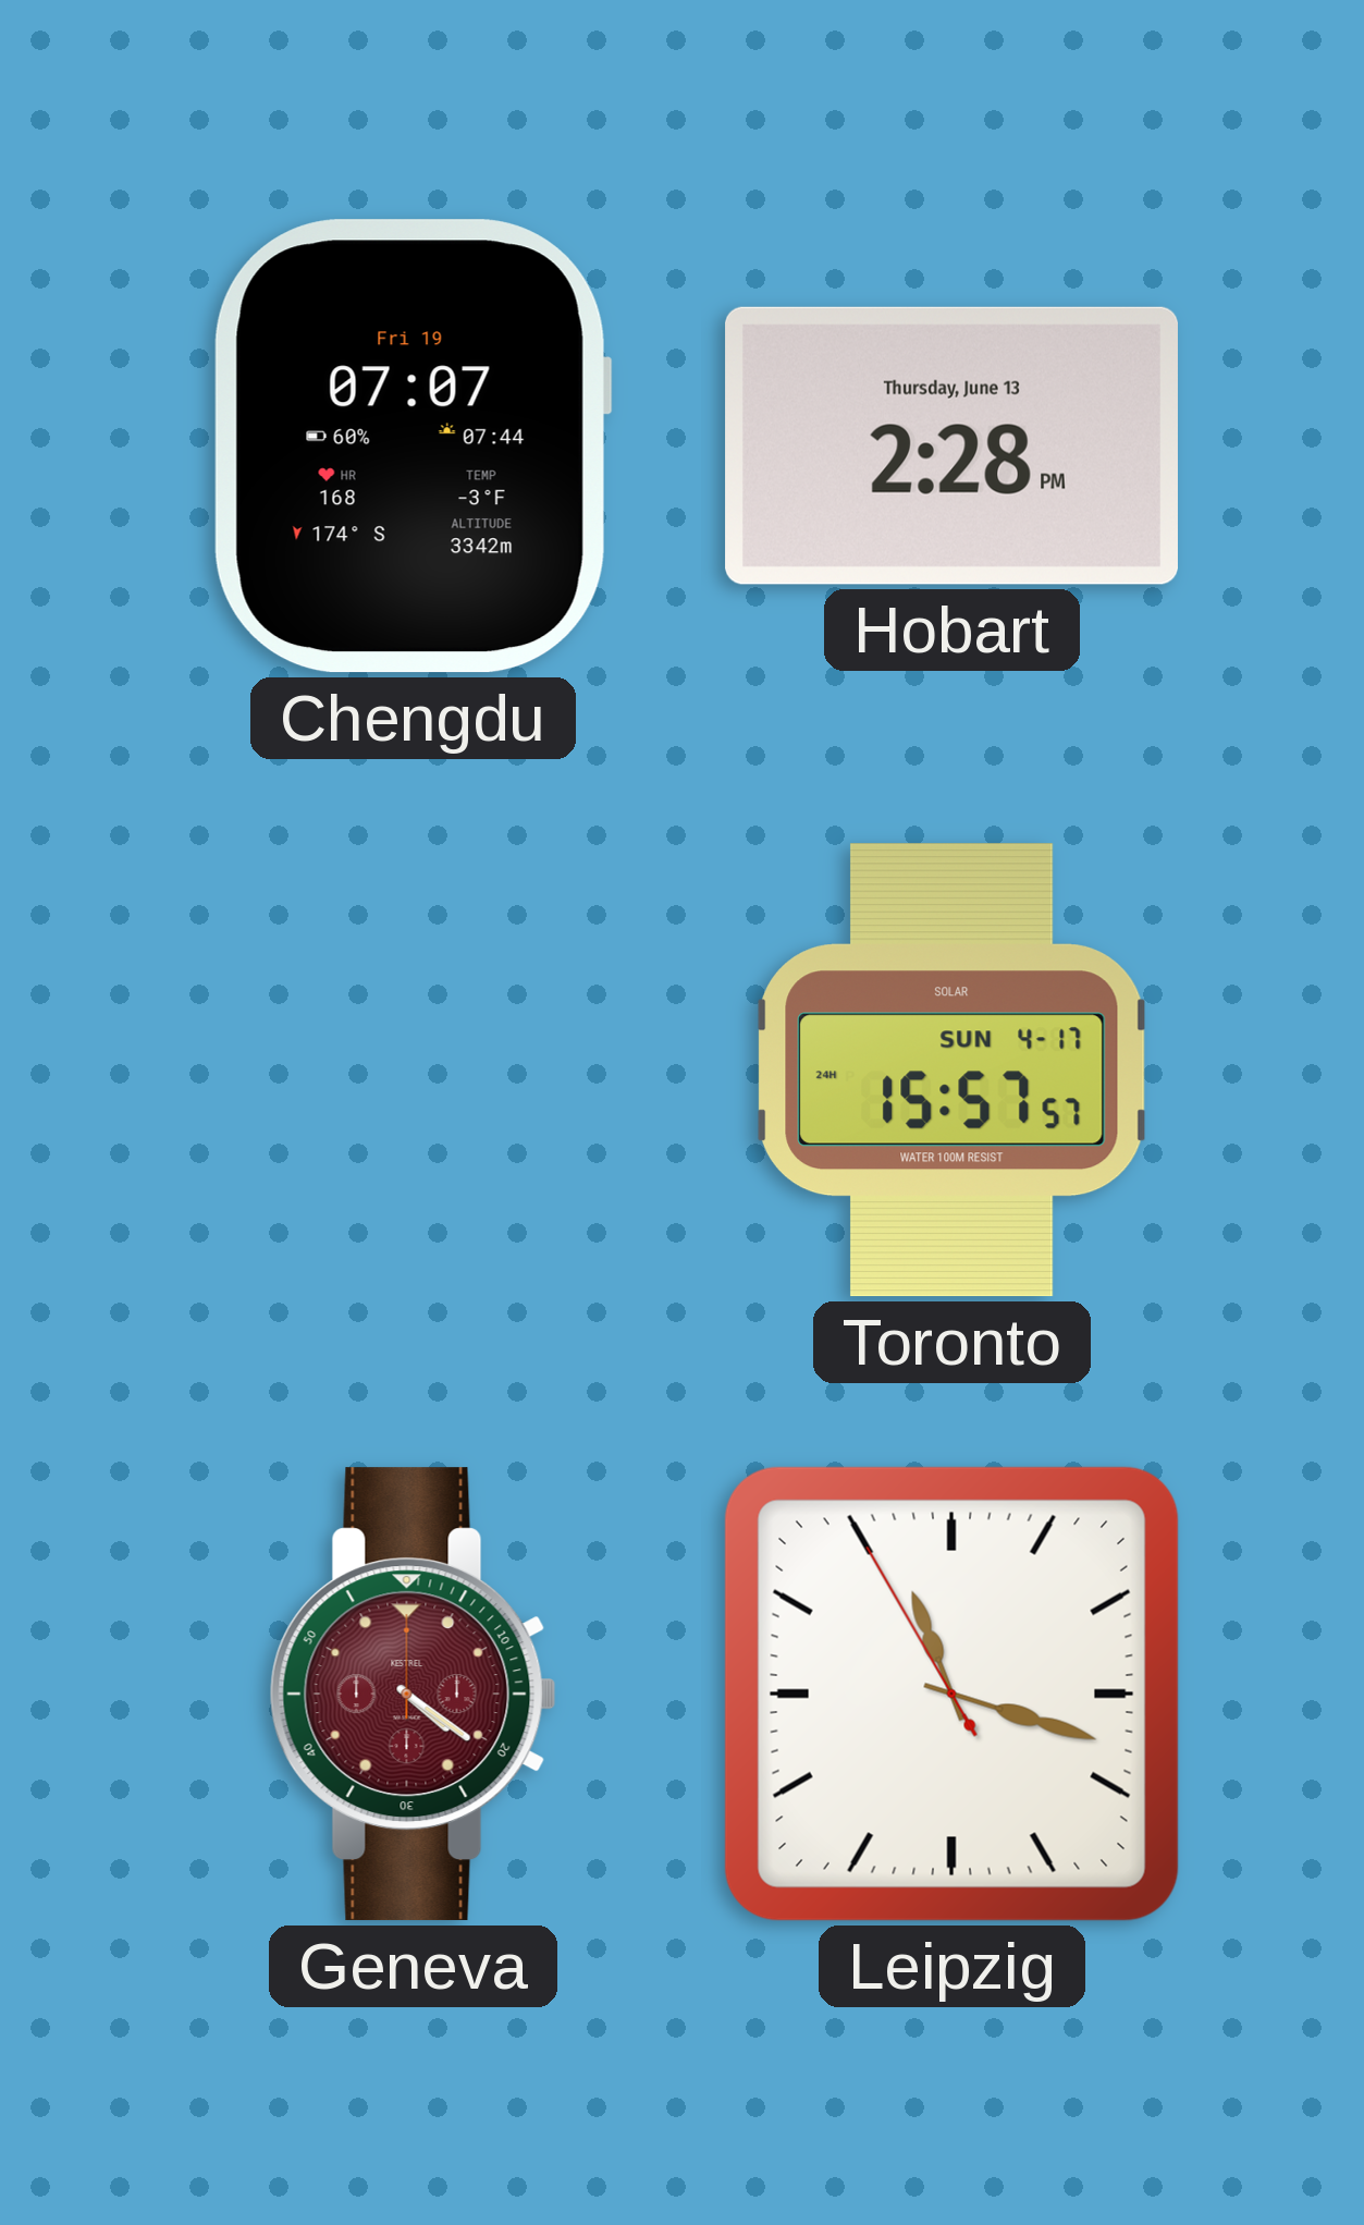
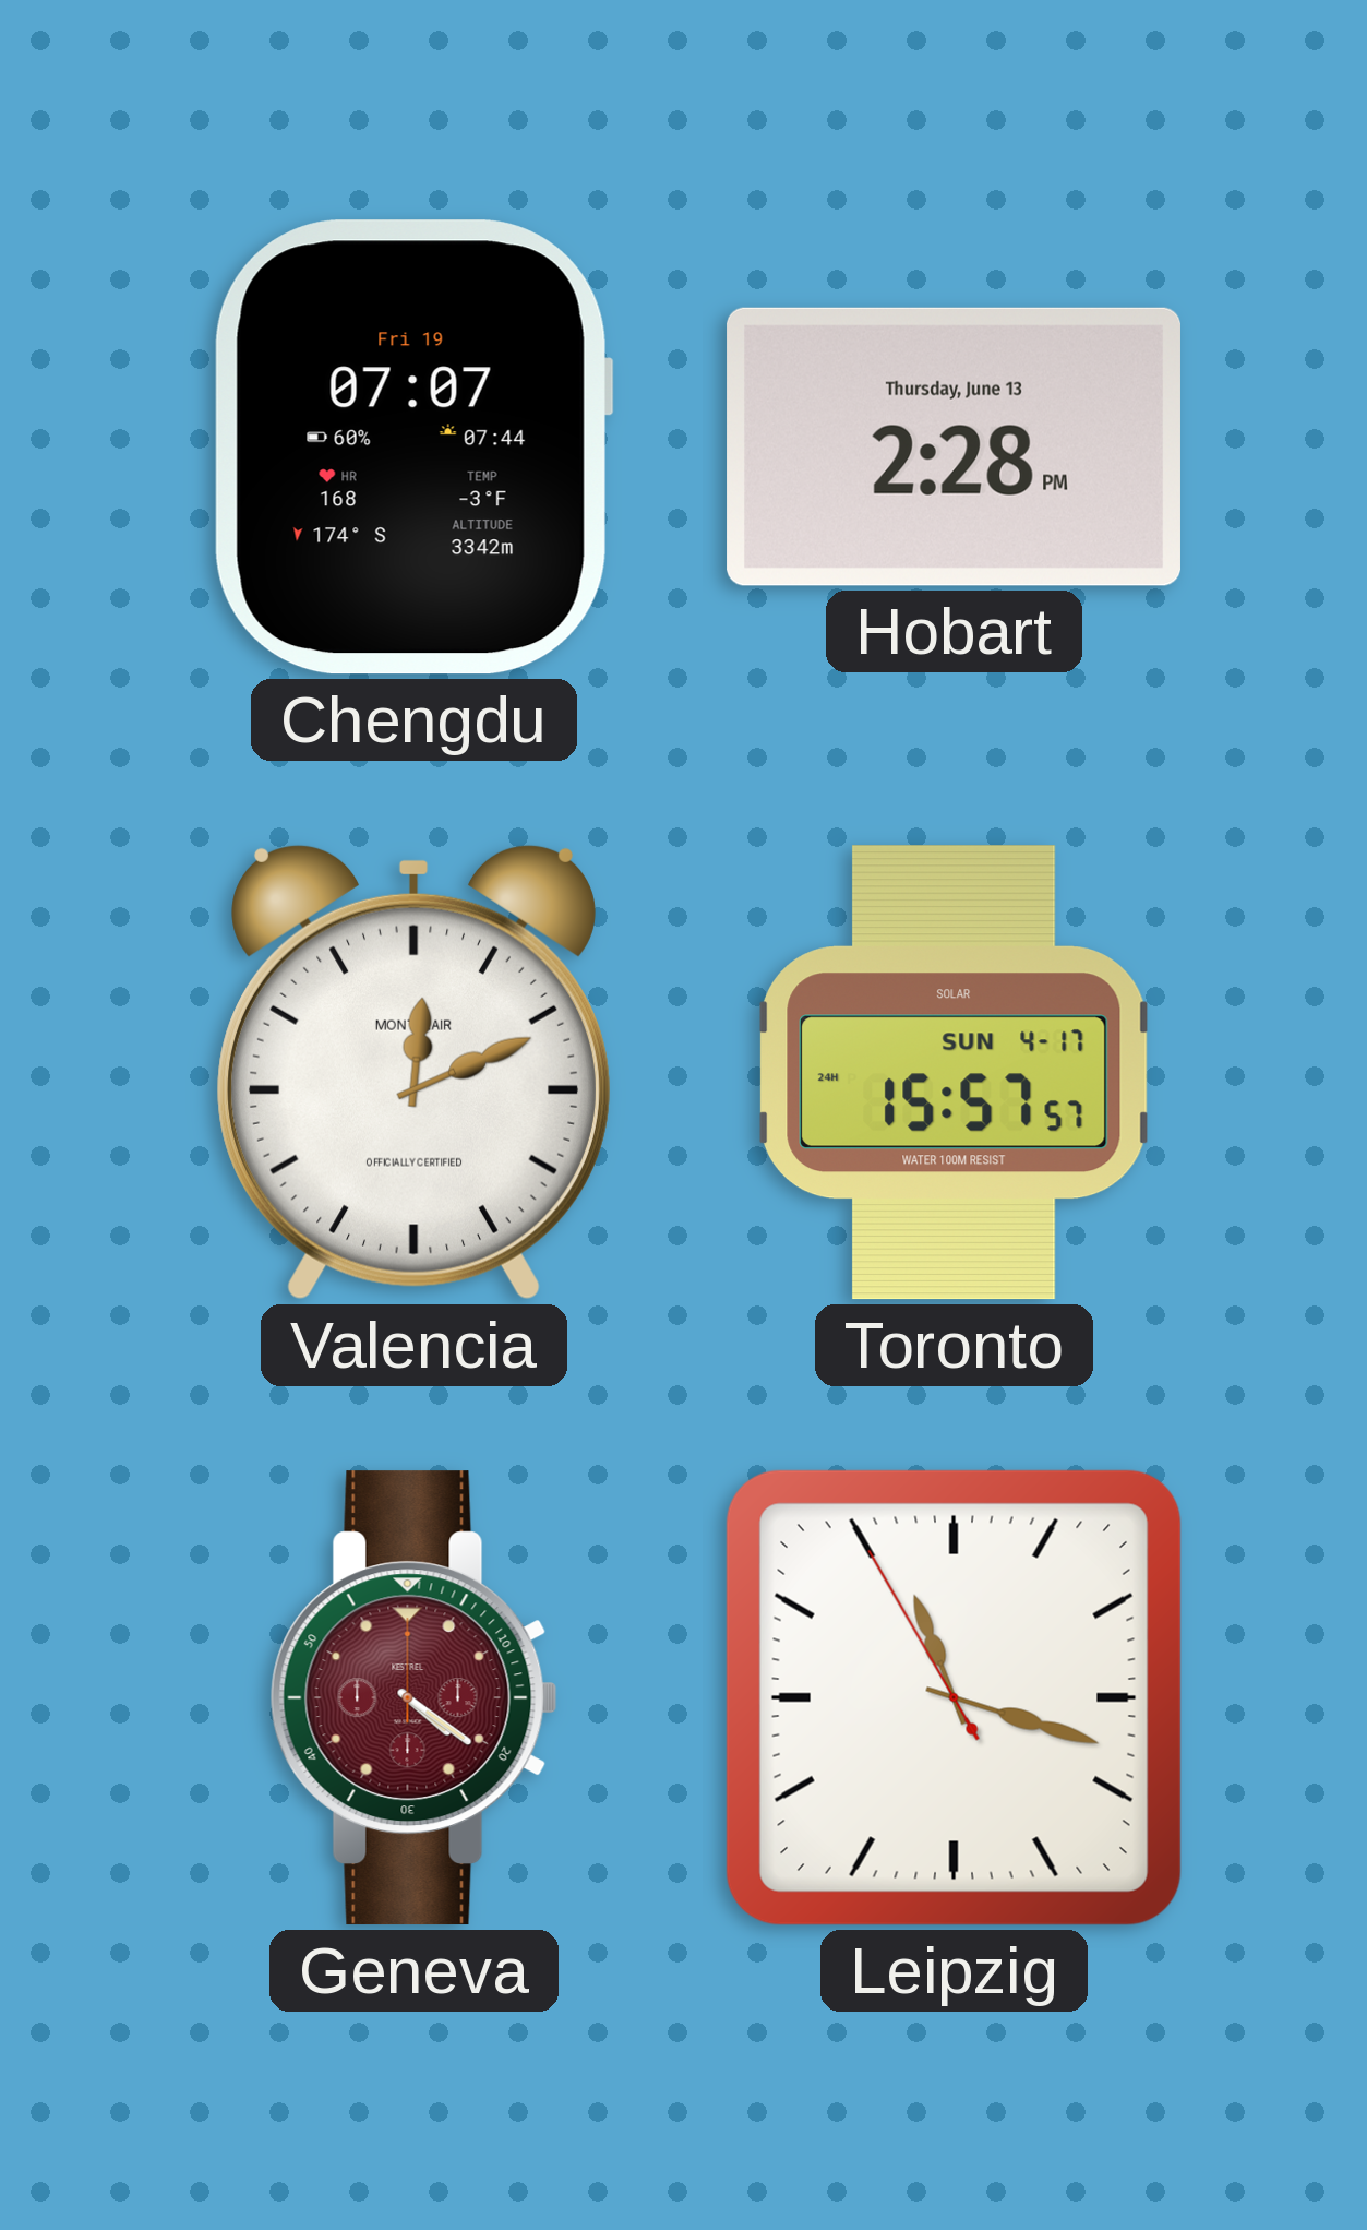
Valencia: none -> 12:11
